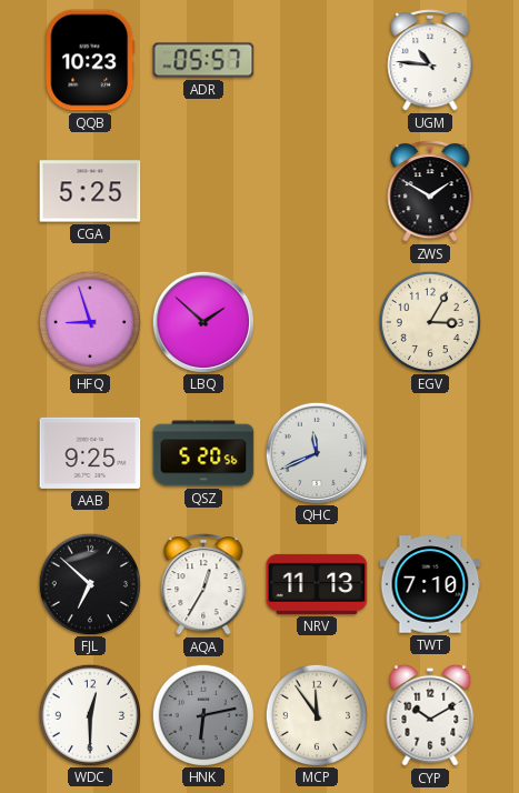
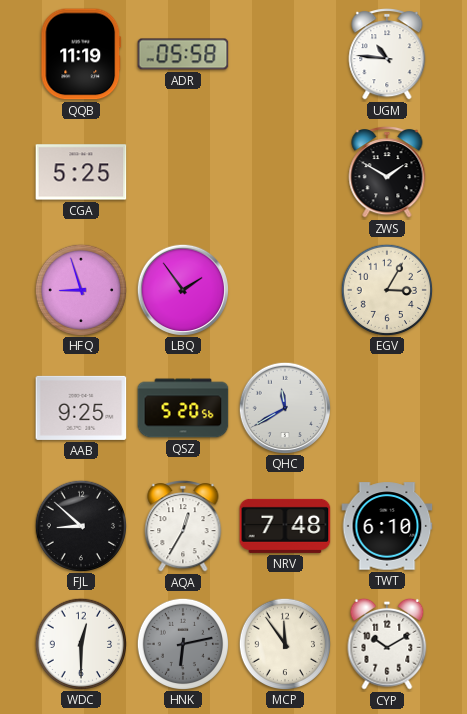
QQB: 10:23 -> 11:19
ADR: 05:57 -> 05:58
LBQ: 1:52 -> 1:54
QHC: 11:41 -> 11:40
FJL: 6:52 -> 8:52
NRV: 11:13 -> 7:48
TWT: 7:10 -> 6:10
